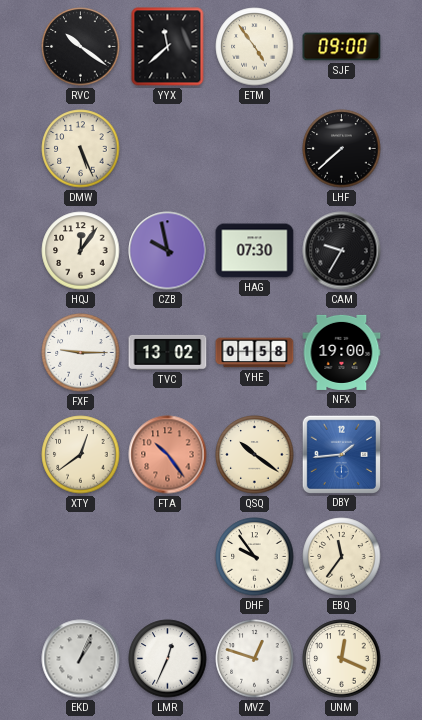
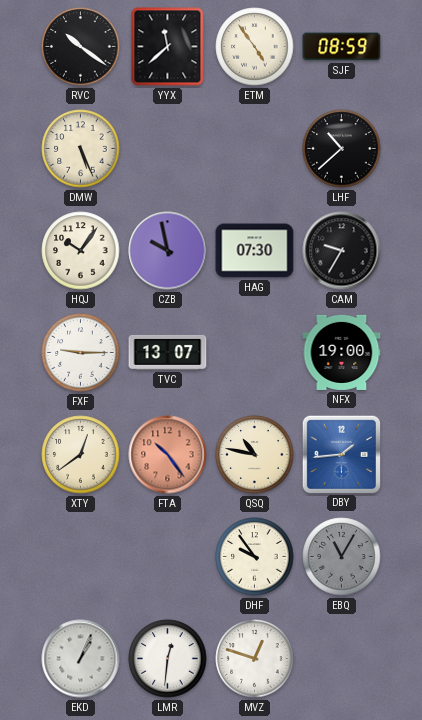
SJF: 09:00 -> 08:59
LHF: 7:38 -> 10:38
HQJ: 12:06 -> 10:06
TVC: 13:02 -> 13:07
YHE: 01:58 -> none
QSQ: 10:21 -> 10:47
EBQ: 11:36 -> 11:05
EBQ dial: cream -> grey
LMR: 12:34 -> 12:31
UNM: 12:19 -> none
